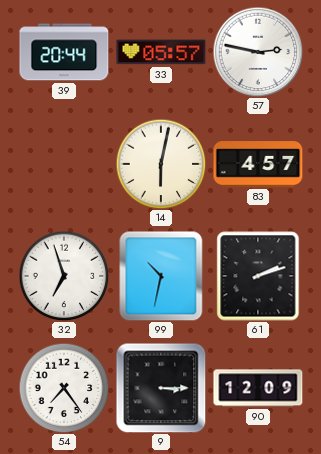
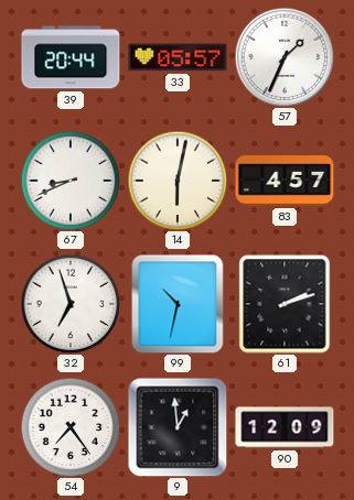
57: 2:47 -> 1:34
67: none -> 8:41
9: 3:15 -> 12:59
